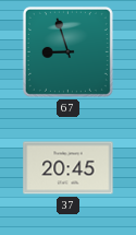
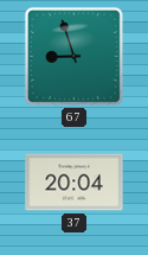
37: 20:45 -> 20:04
